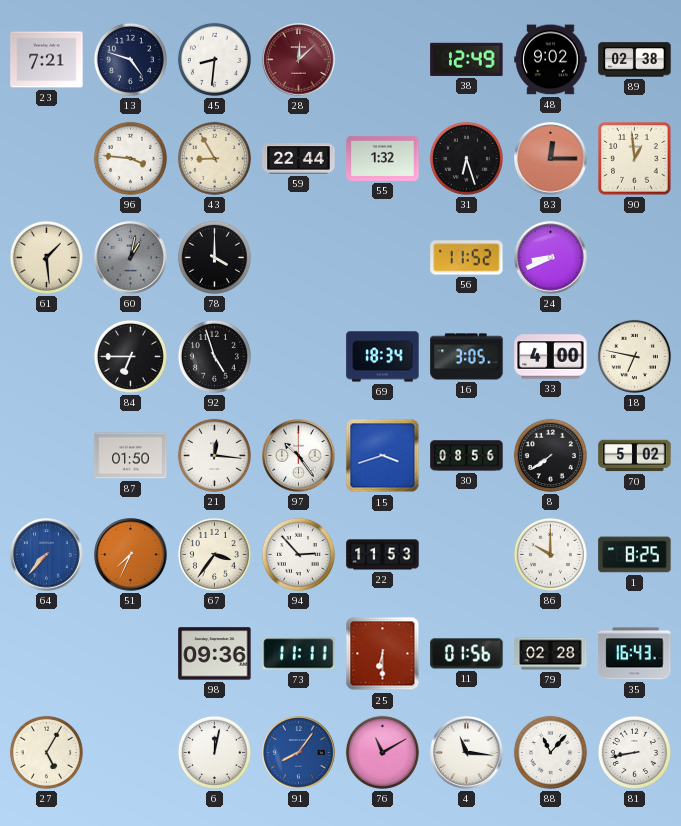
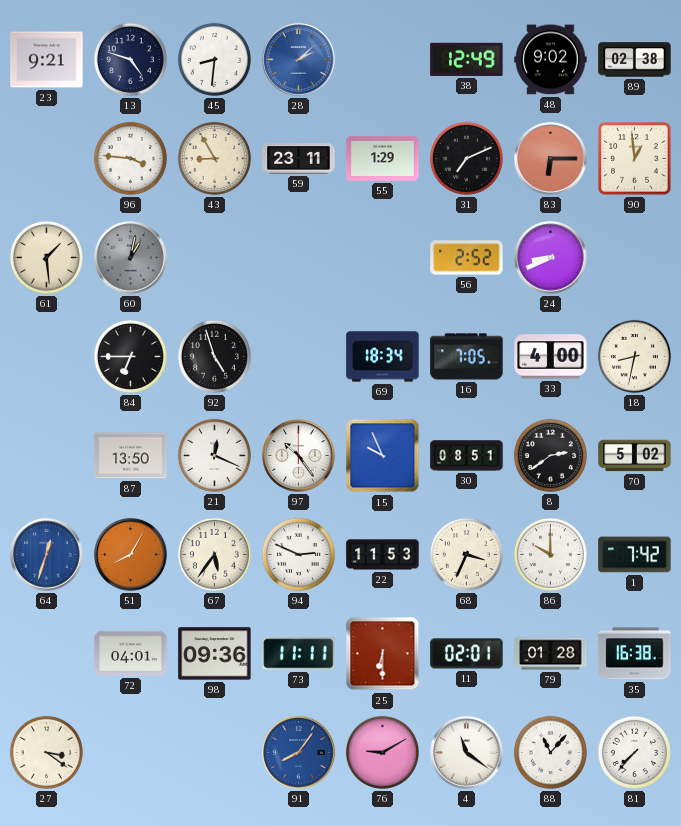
23: 7:21 -> 9:21
28: 12:08 -> 2:08
28 dial: burgundy -> blue
59: 22:44 -> 23:11
55: 1:32 -> 1:29
31: 6:27 -> 7:11
83: 12:15 -> 6:15
78: 4:00 -> none
56: 11:52 -> 2:52
16: 3:05 -> 7:05
18: 6:47 -> 8:32
87: 01:50 -> 13:50
21: 12:16 -> 12:19
15: 3:42 -> 9:56
30: 08:56 -> 08:51
8: 7:39 -> 2:39
64: 7:37 -> 12:33
51: 7:34 -> 8:05
67: 3:36 -> 5:36
94: 2:53 -> 2:49
68: none -> 3:34
1: 8:25 -> 7:42
72: none -> 04:01
11: 01:56 -> 02:01
79: 02:28 -> 01:28
35: 16:43 -> 16:38
27: 5:05 -> 3:21
6: 12:02 -> none
76: 11:10 -> 9:10
4: 11:16 -> 11:21
81: 8:43 -> 7:37
